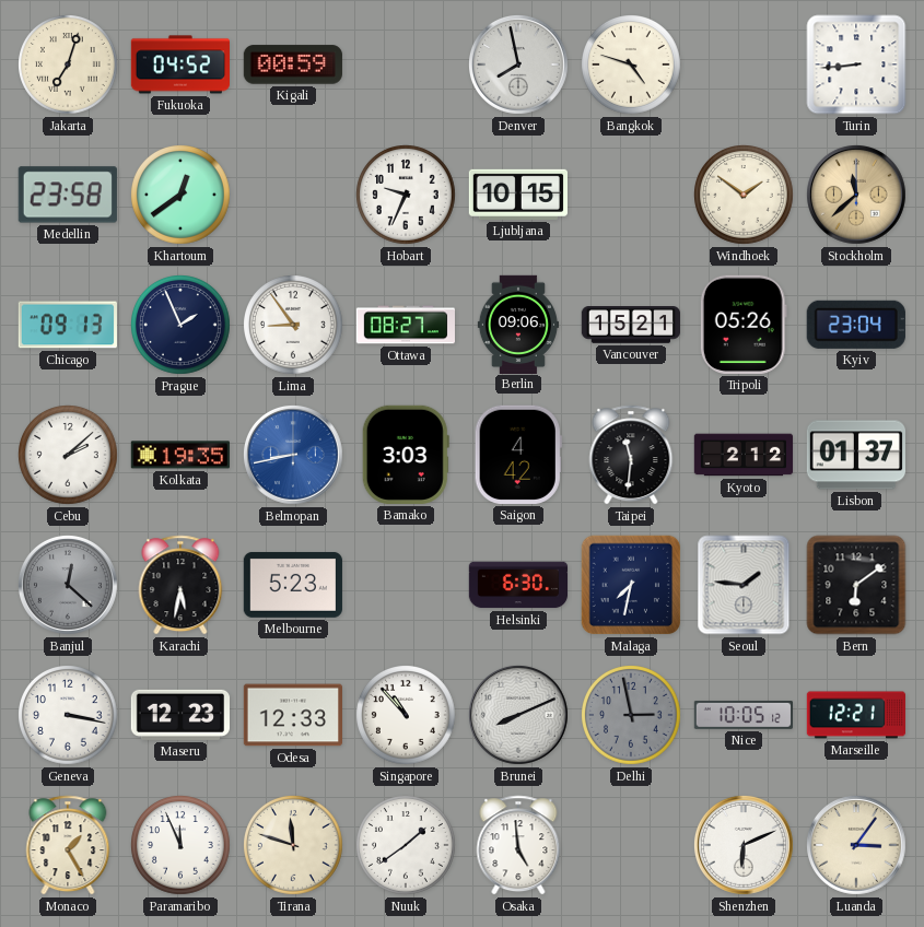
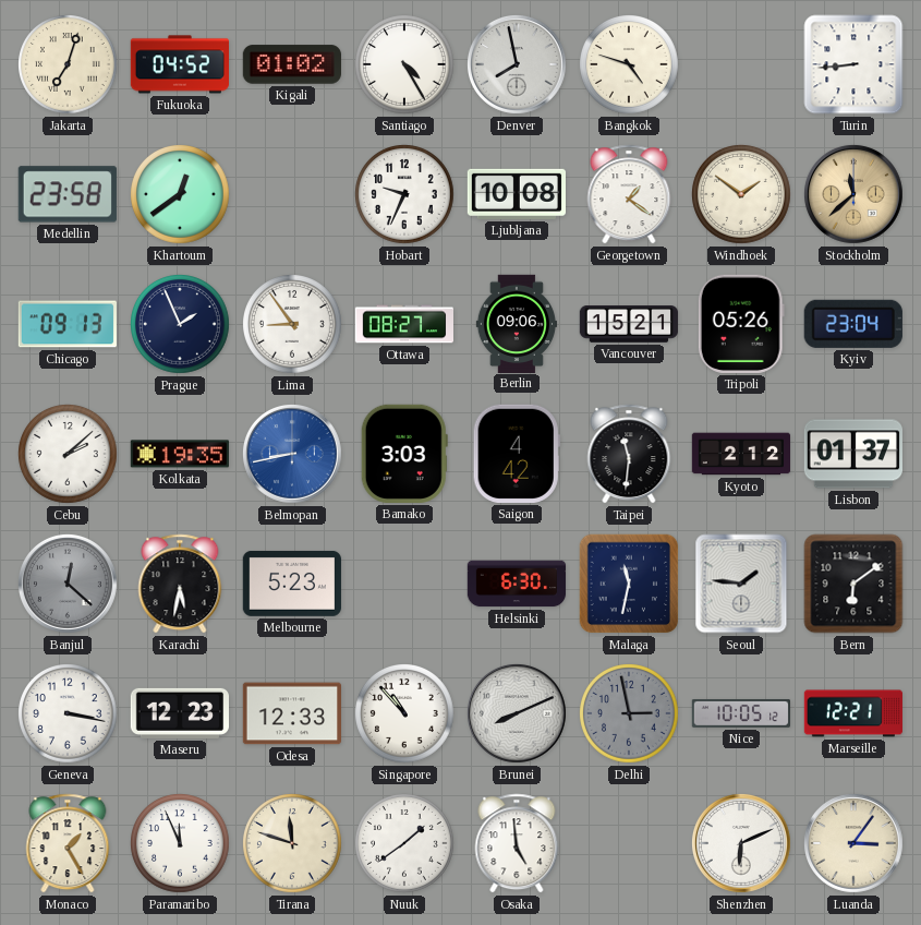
Kigali: 00:59 -> 01:02
Santiago: none -> 4:25
Ljubljana: 10:15 -> 10:08
Georgetown: none -> 1:21
Malaga: 7:32 -> 11:32
